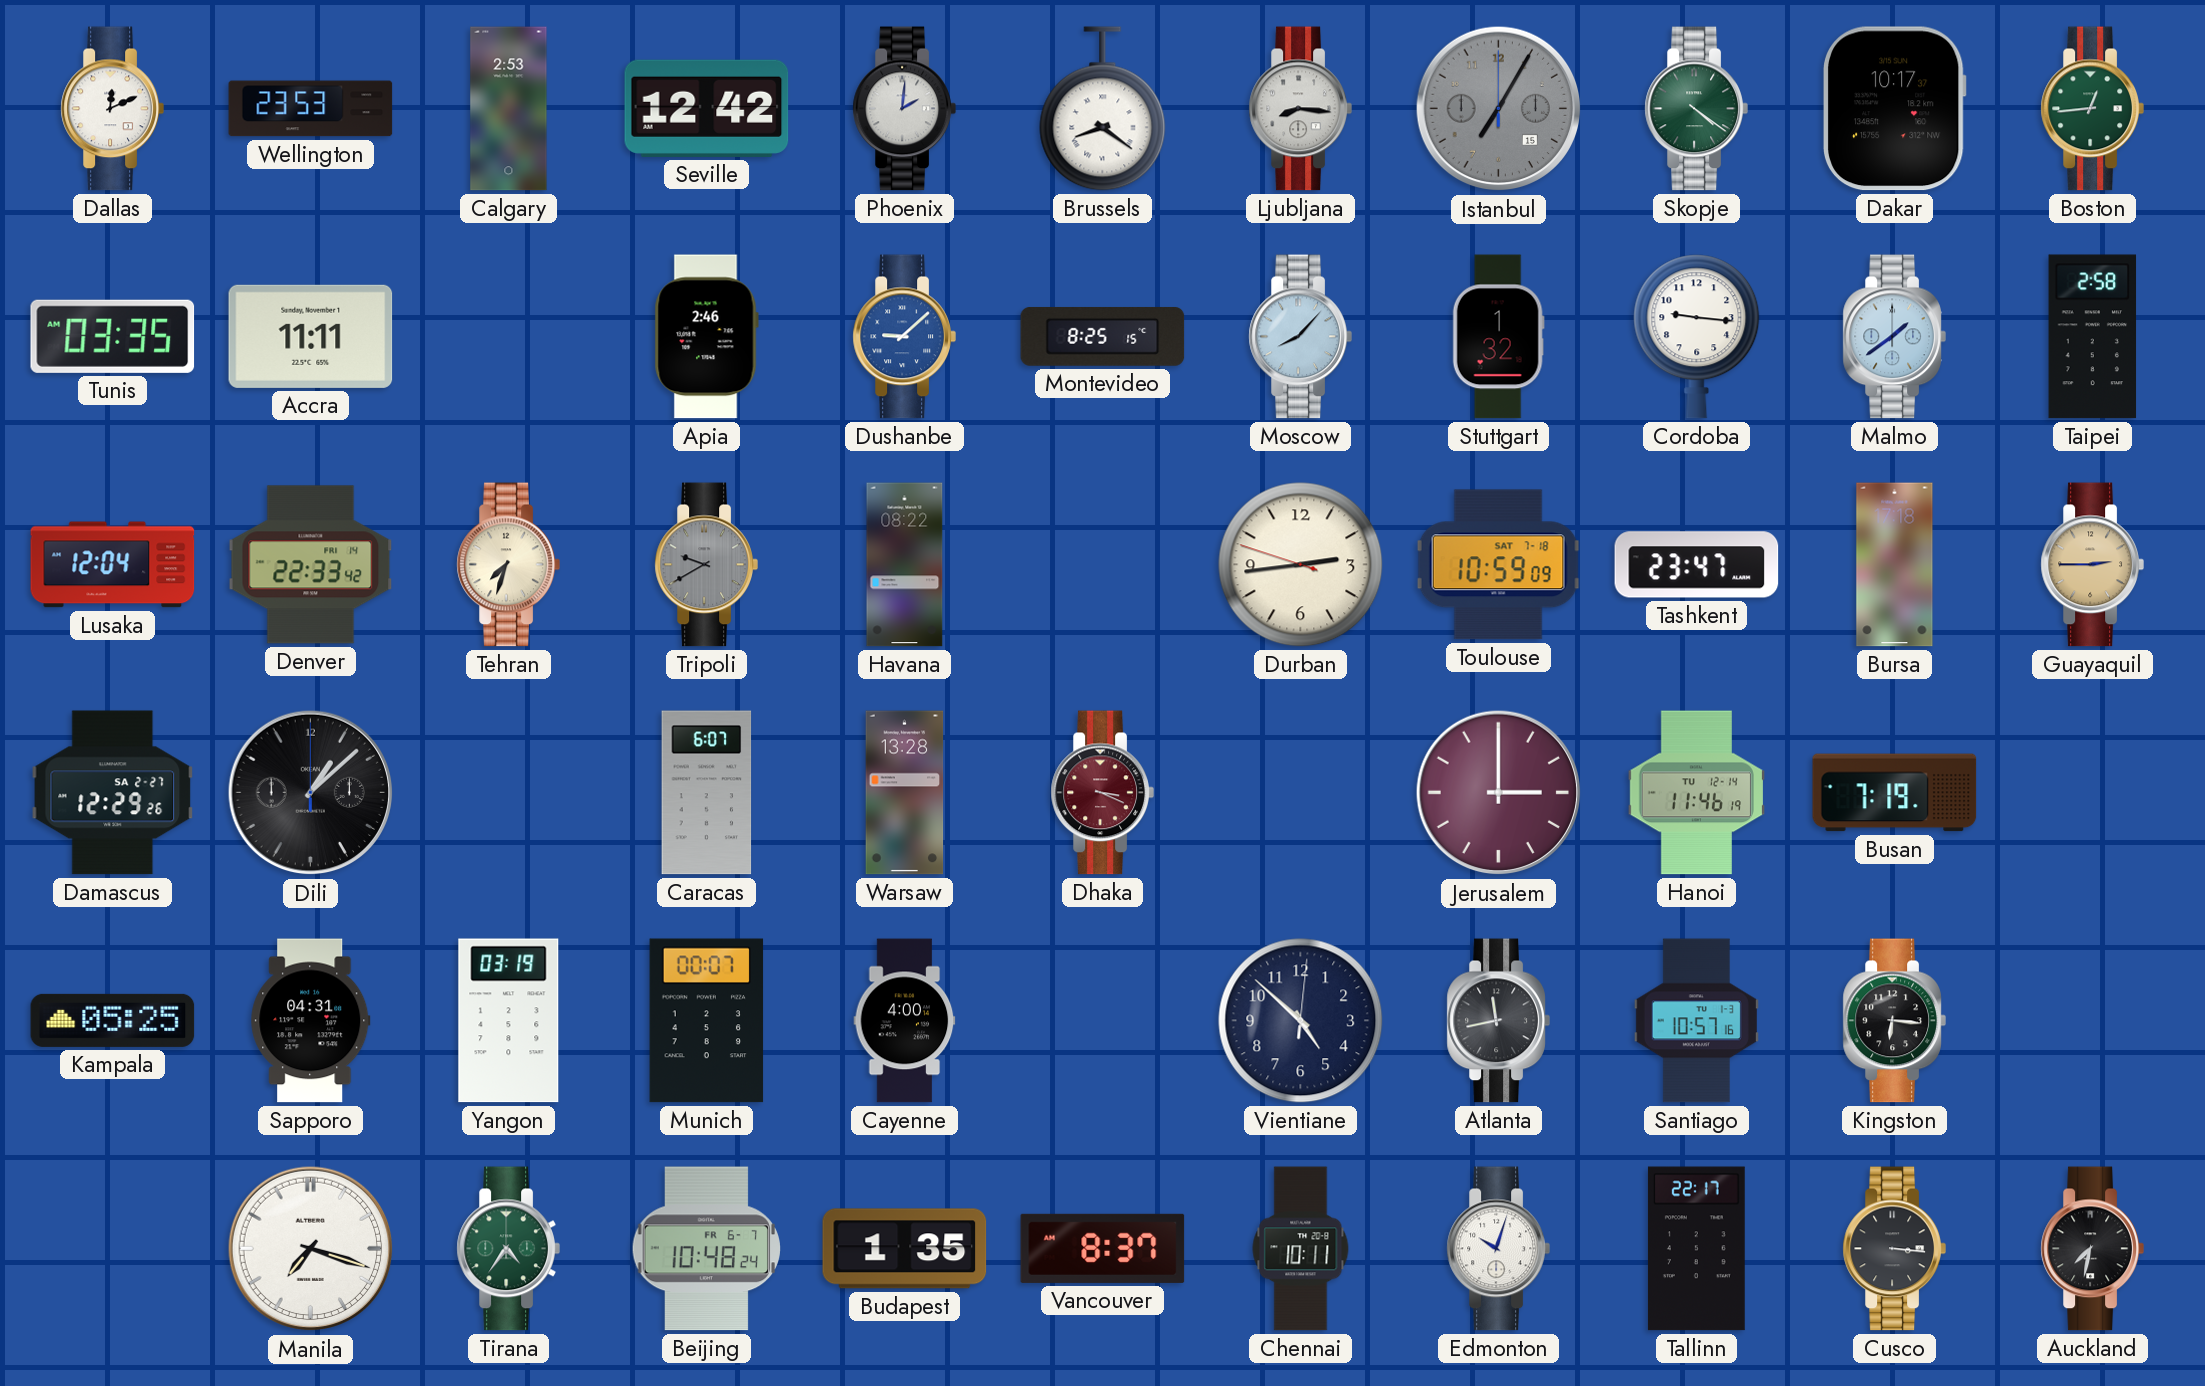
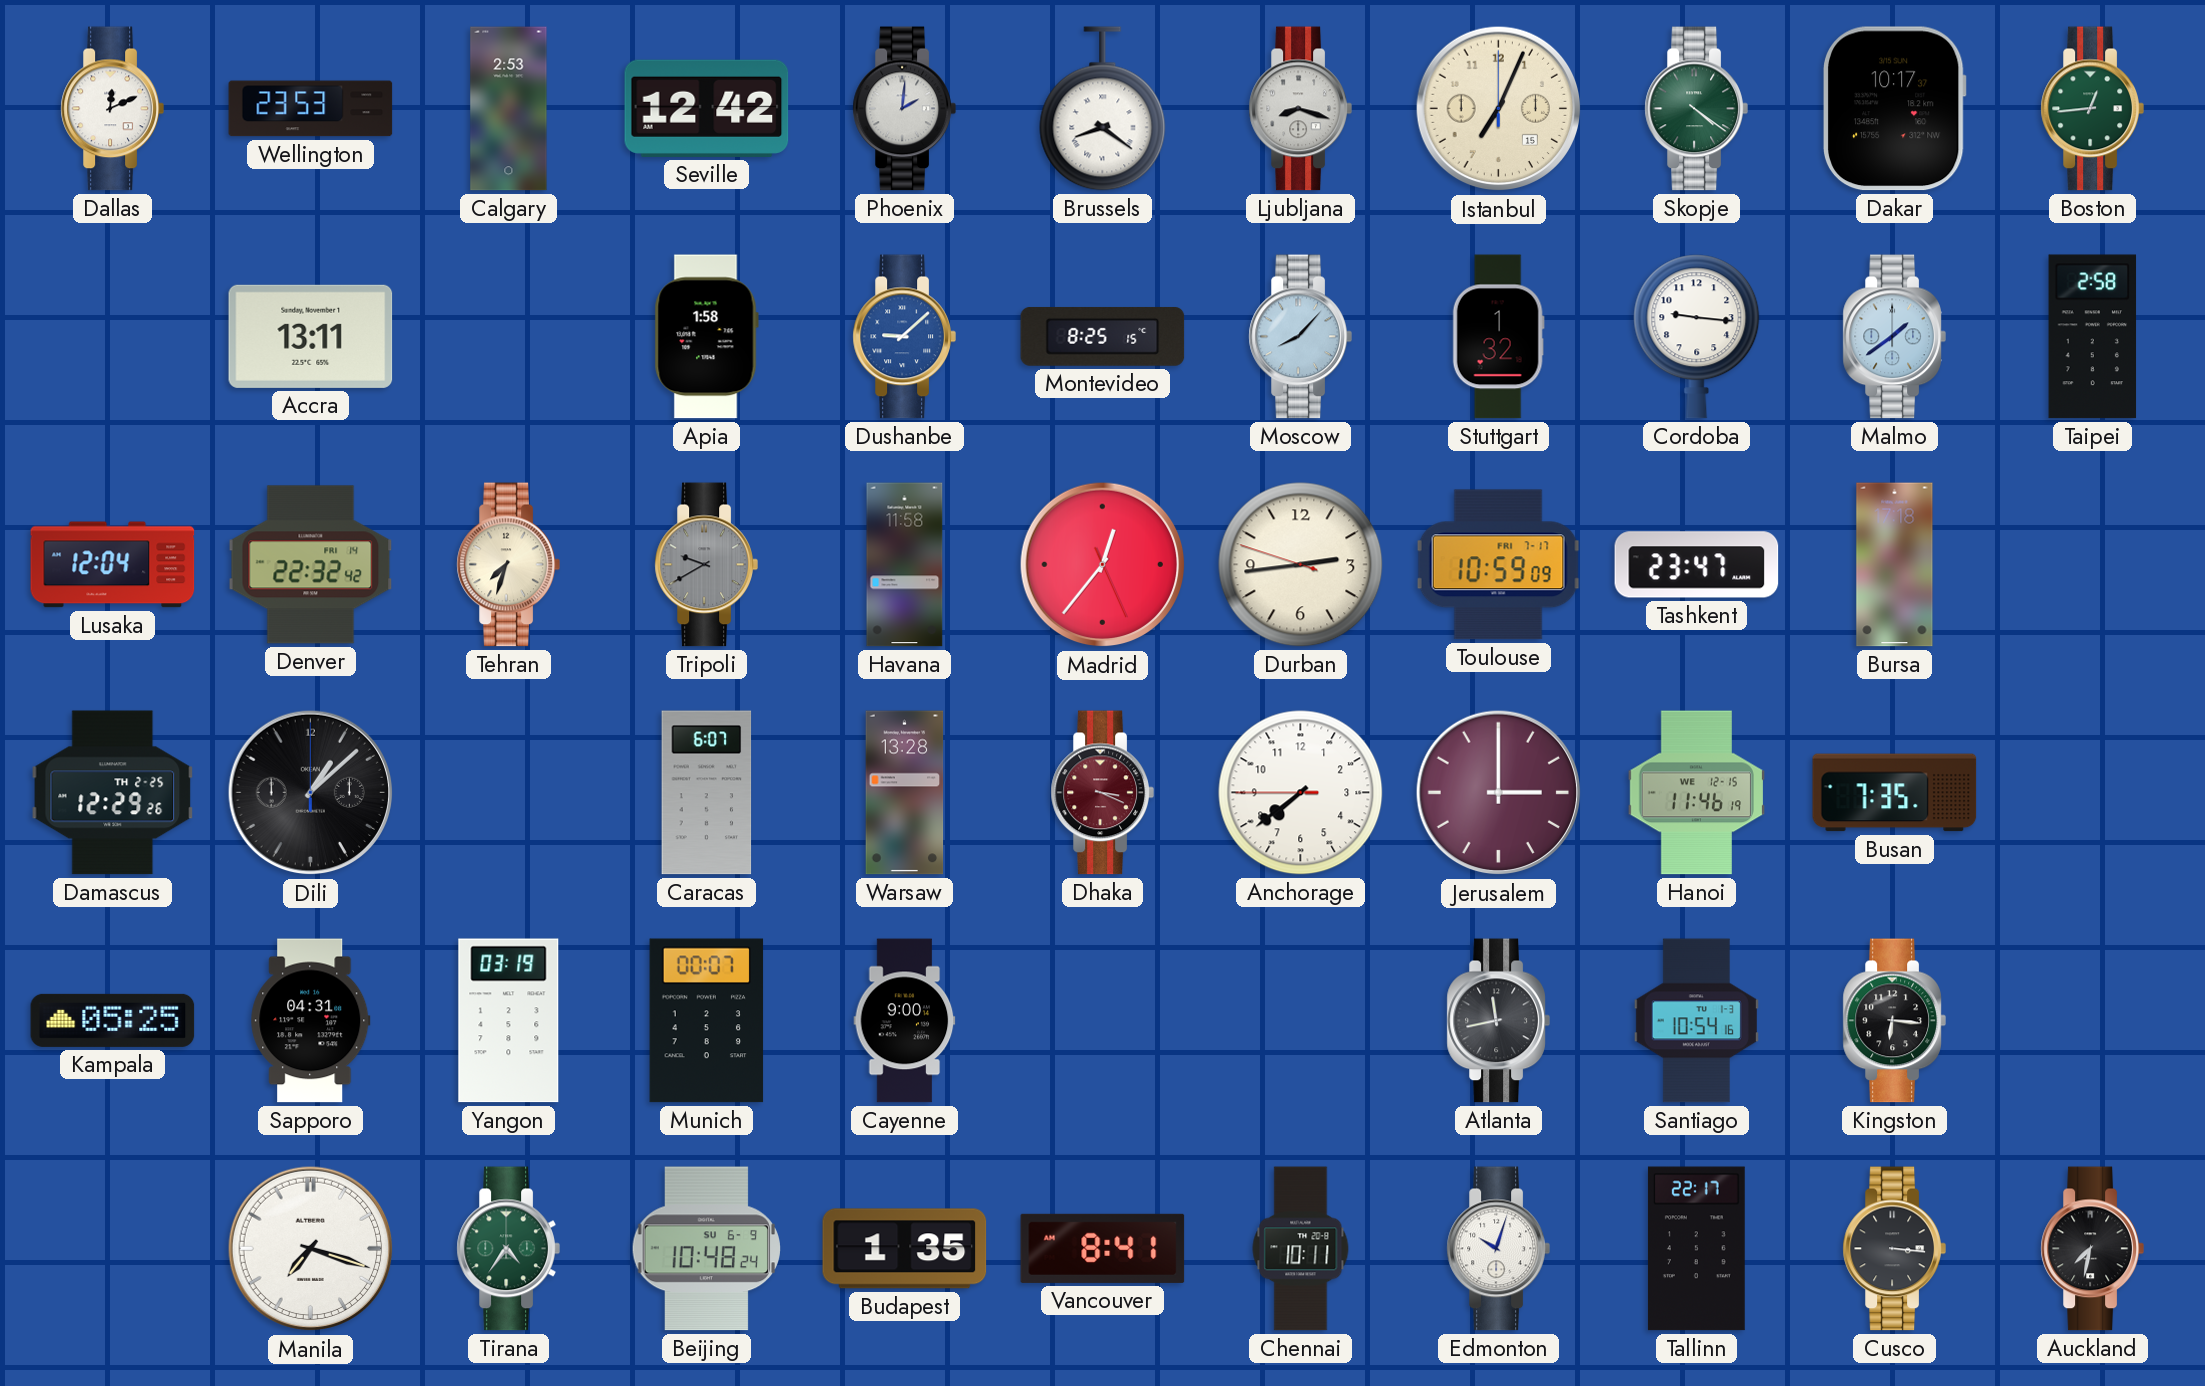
Ljubljana: 8:16 -> 8:18
Istanbul: 7:05 -> 7:04
Istanbul dial: grey -> cream
Tunis: 03:35 -> none
Accra: 11:11 -> 13:11
Apia: 2:46 -> 1:58
Denver: 22:33 -> 22:32
Havana: 08:22 -> 11:58
Madrid: none -> 12:36
Toulouse date: SAT 7-18 -> FRI 7-17
Guayaquil: 2:45 -> none
Damascus date: SA 2-27 -> TH 2-25
Anchorage: none -> 7:38
Hanoi date: TU 12-14 -> WE 12-15
Busan: 7:19 -> 7:35
Cayenne: 4:00 -> 9:00
Vientiane: 4:52 -> none
Santiago: 10:57 -> 10:54
Beijing date: FR 6-7 -> SU 6-9
Vancouver: 8:37 -> 8:41
